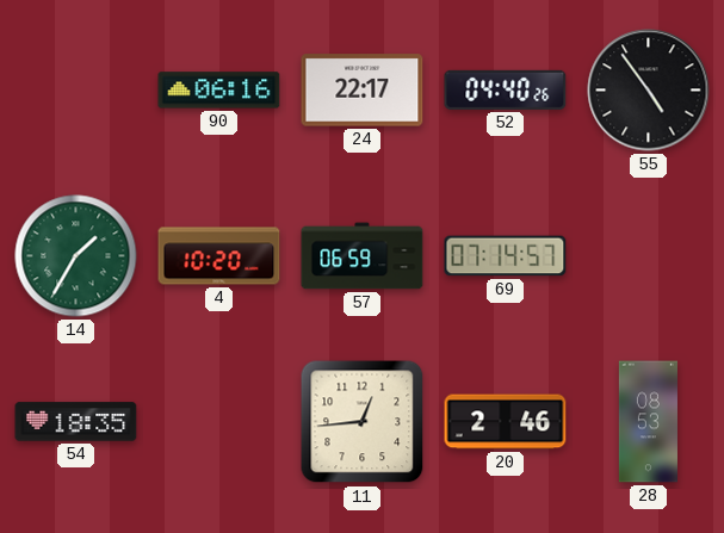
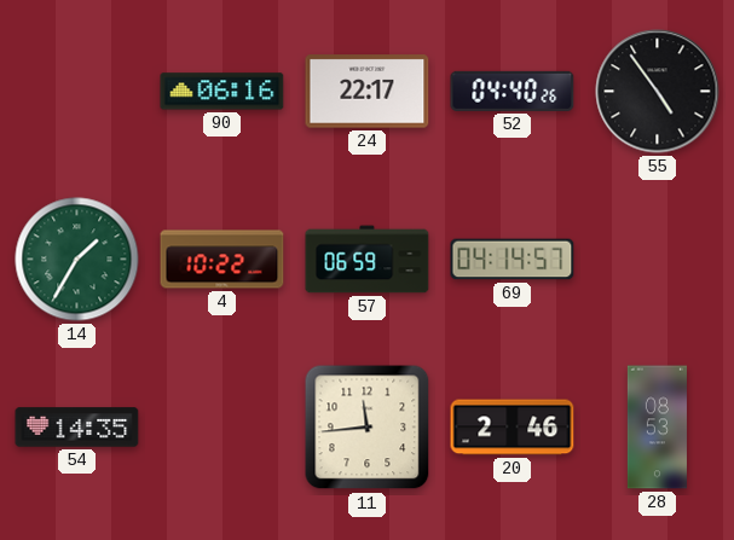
4: 10:20 -> 10:22
69: 07:14 -> 04:14
54: 18:35 -> 14:35
11: 12:44 -> 11:44
